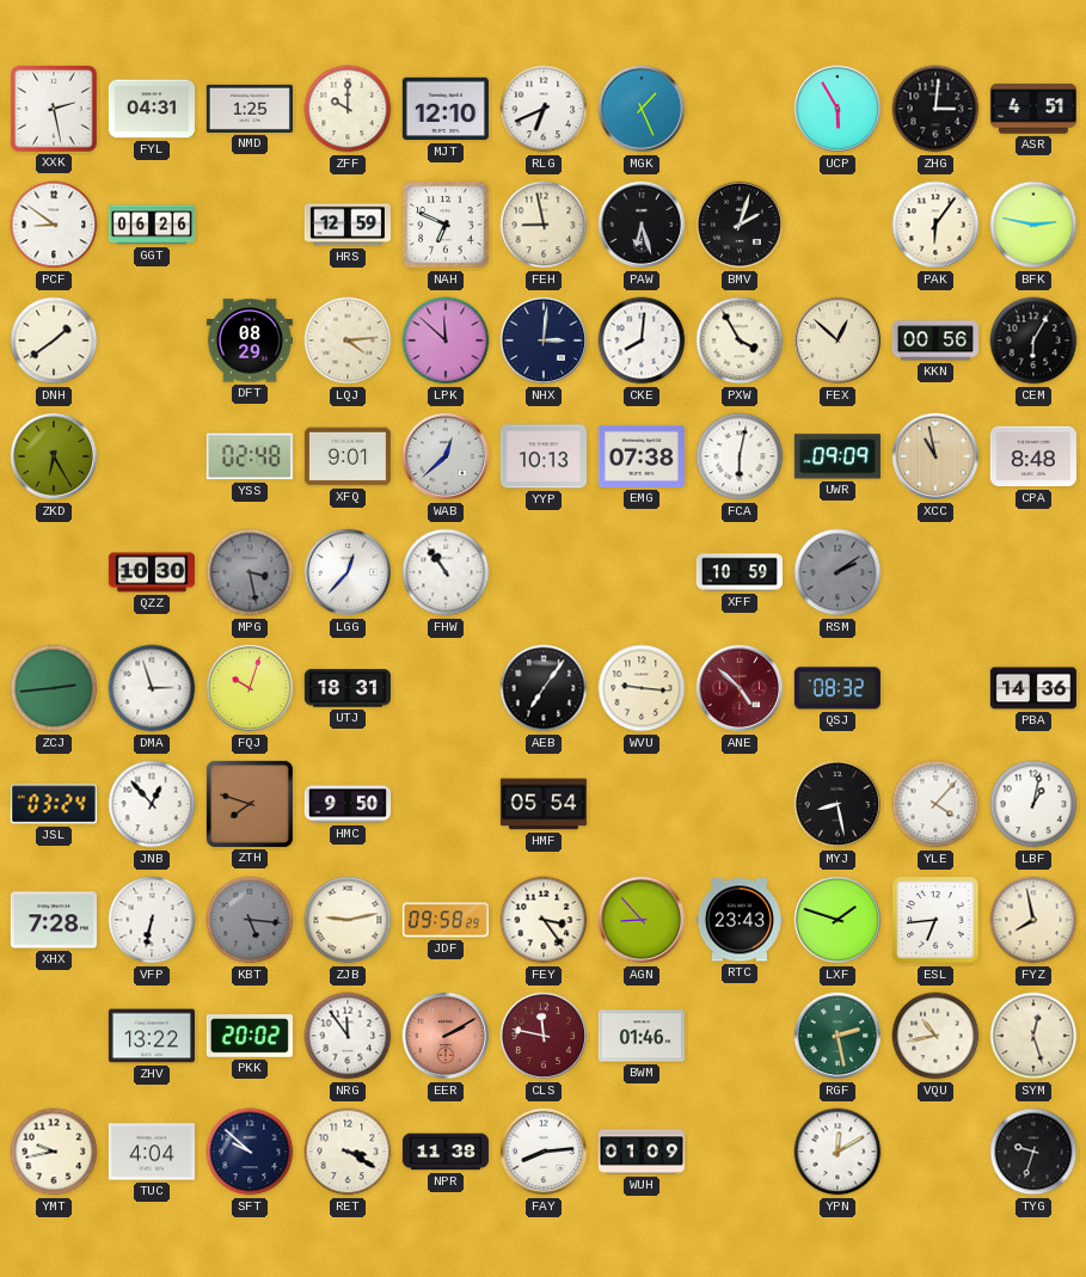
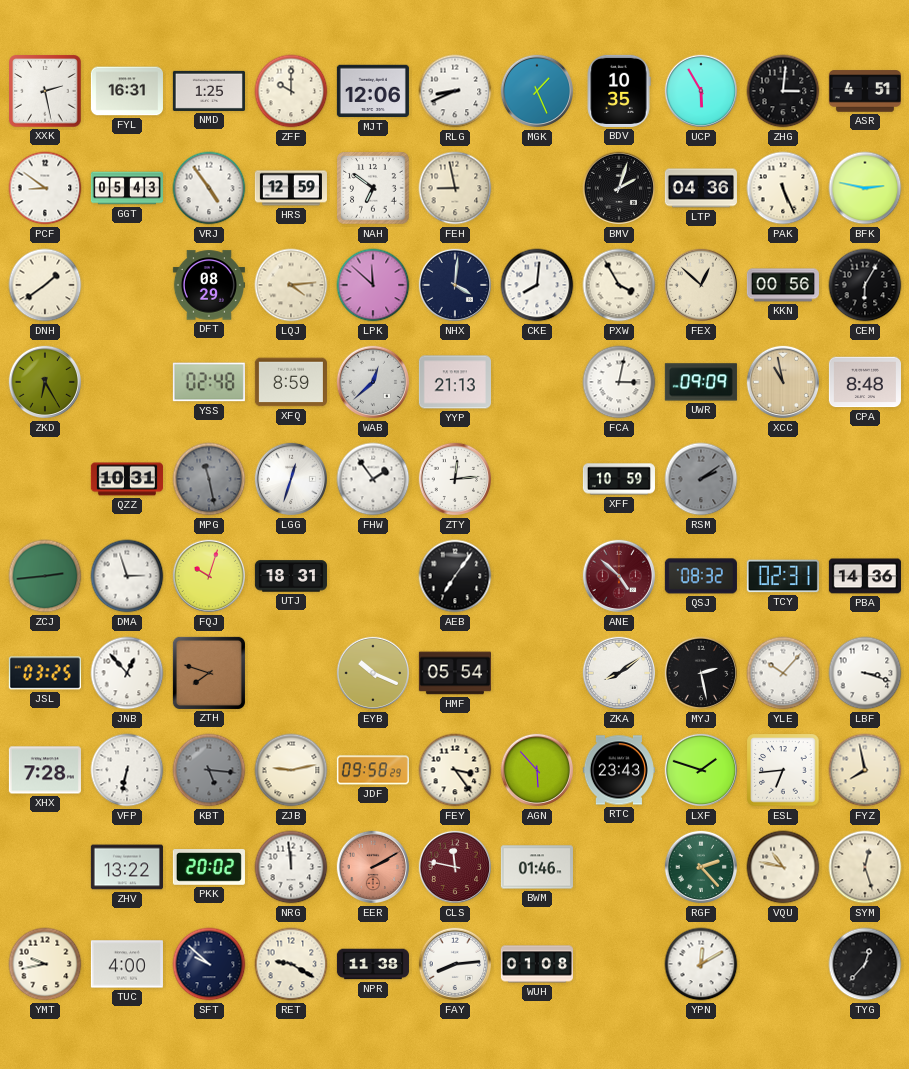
FYL: 04:31 -> 16:31
MJT: 12:10 -> 12:06
RLG: 6:41 -> 8:41
BDV: none -> 10:35
GGT: 06:26 -> 05:43
VRJ: none -> 4:54
NAH: 6:49 -> 6:51
PAW: 6:27 -> none
LTP: none -> 04:36
PAK: 6:06 -> 5:26
NHX: 3:01 -> 4:01
XFQ: 9:01 -> 8:59
YYP: 10:13 -> 21:13
EMG: 07:38 -> none
FCA: 6:02 -> 3:02
QZZ: 10:30 -> 10:31
MPG: 3:28 -> 11:28
LGG: 12:37 -> 12:33
FHW: 10:54 -> 1:54
ZTY: none -> 12:14
WVU: 9:16 -> none
TCY: none -> 02:31
JSL: 03:24 -> 03:25
HMC: 9:50 -> none
EYB: none -> 10:19
ZKA: none -> 8:09
MYJ: 8:28 -> 2:28
YLE: 4:07 -> 10:07
LBF: 1:02 -> 3:18
AGN: 8:53 -> 5:53
NRG: 11:54 -> 11:59
RGF: 2:28 -> 2:23
VQU: 10:43 -> 10:47
TUC: 4:04 -> 4:00
RET: 3:20 -> 9:20
WUH: 01:09 -> 01:08
TYG: 9:33 -> 12:37
